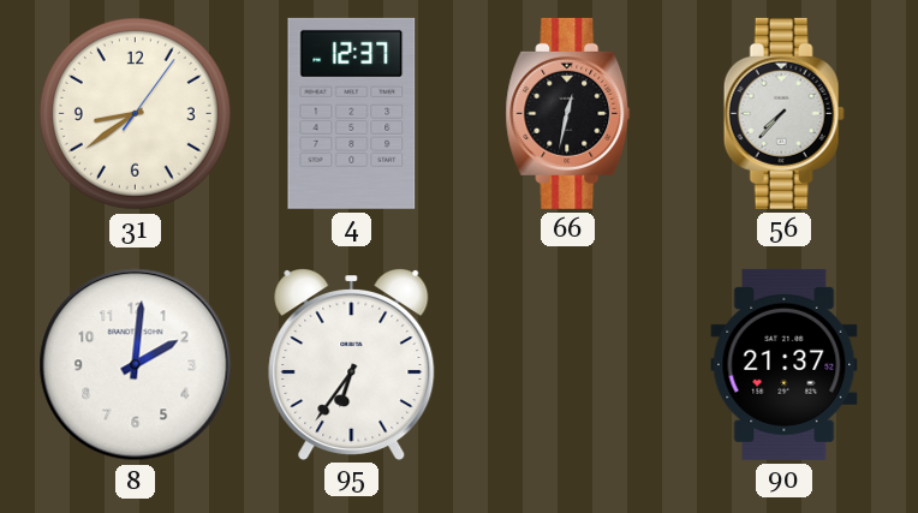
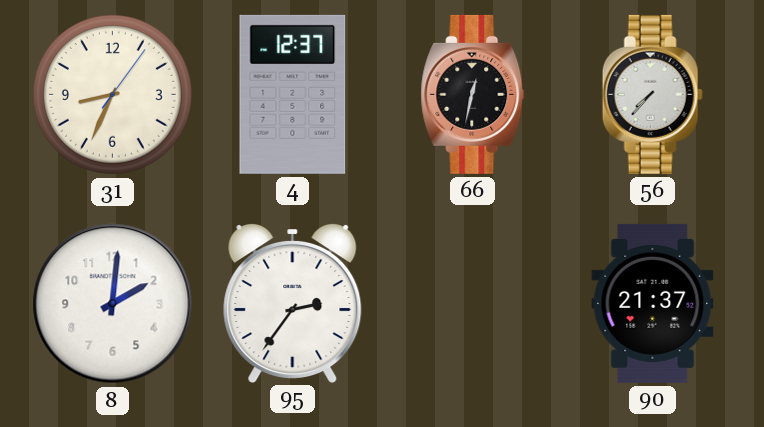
31: 8:39 -> 8:34
95: 6:36 -> 2:36
